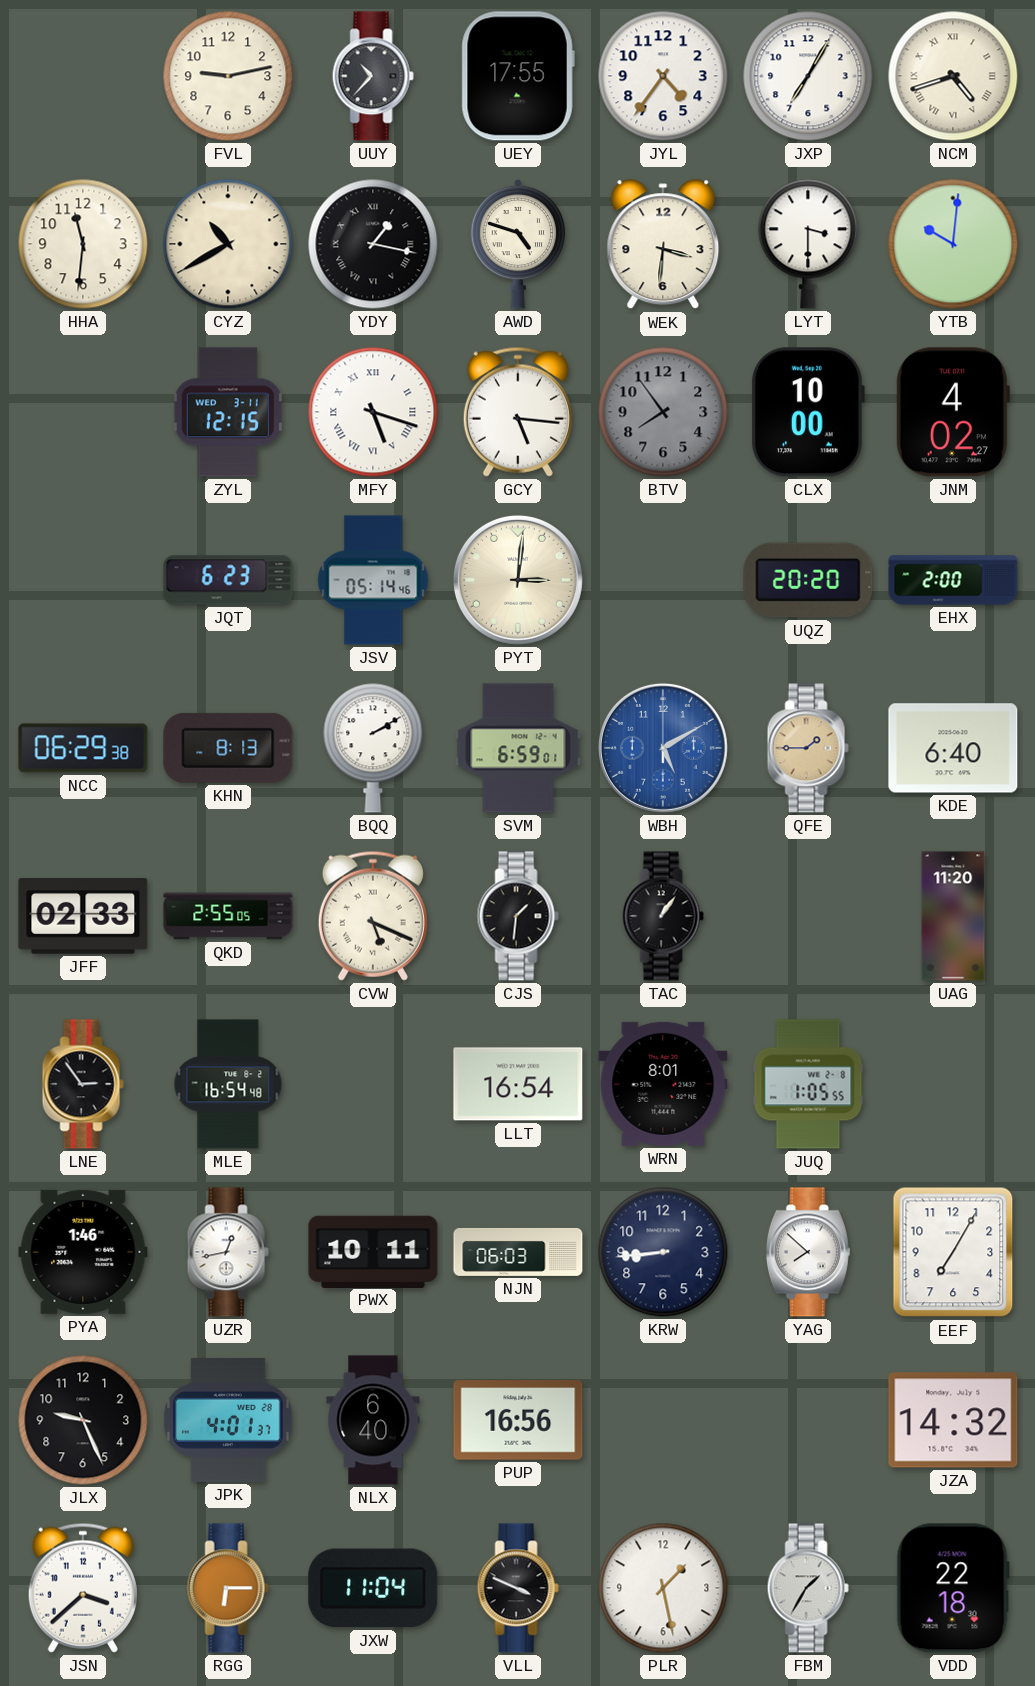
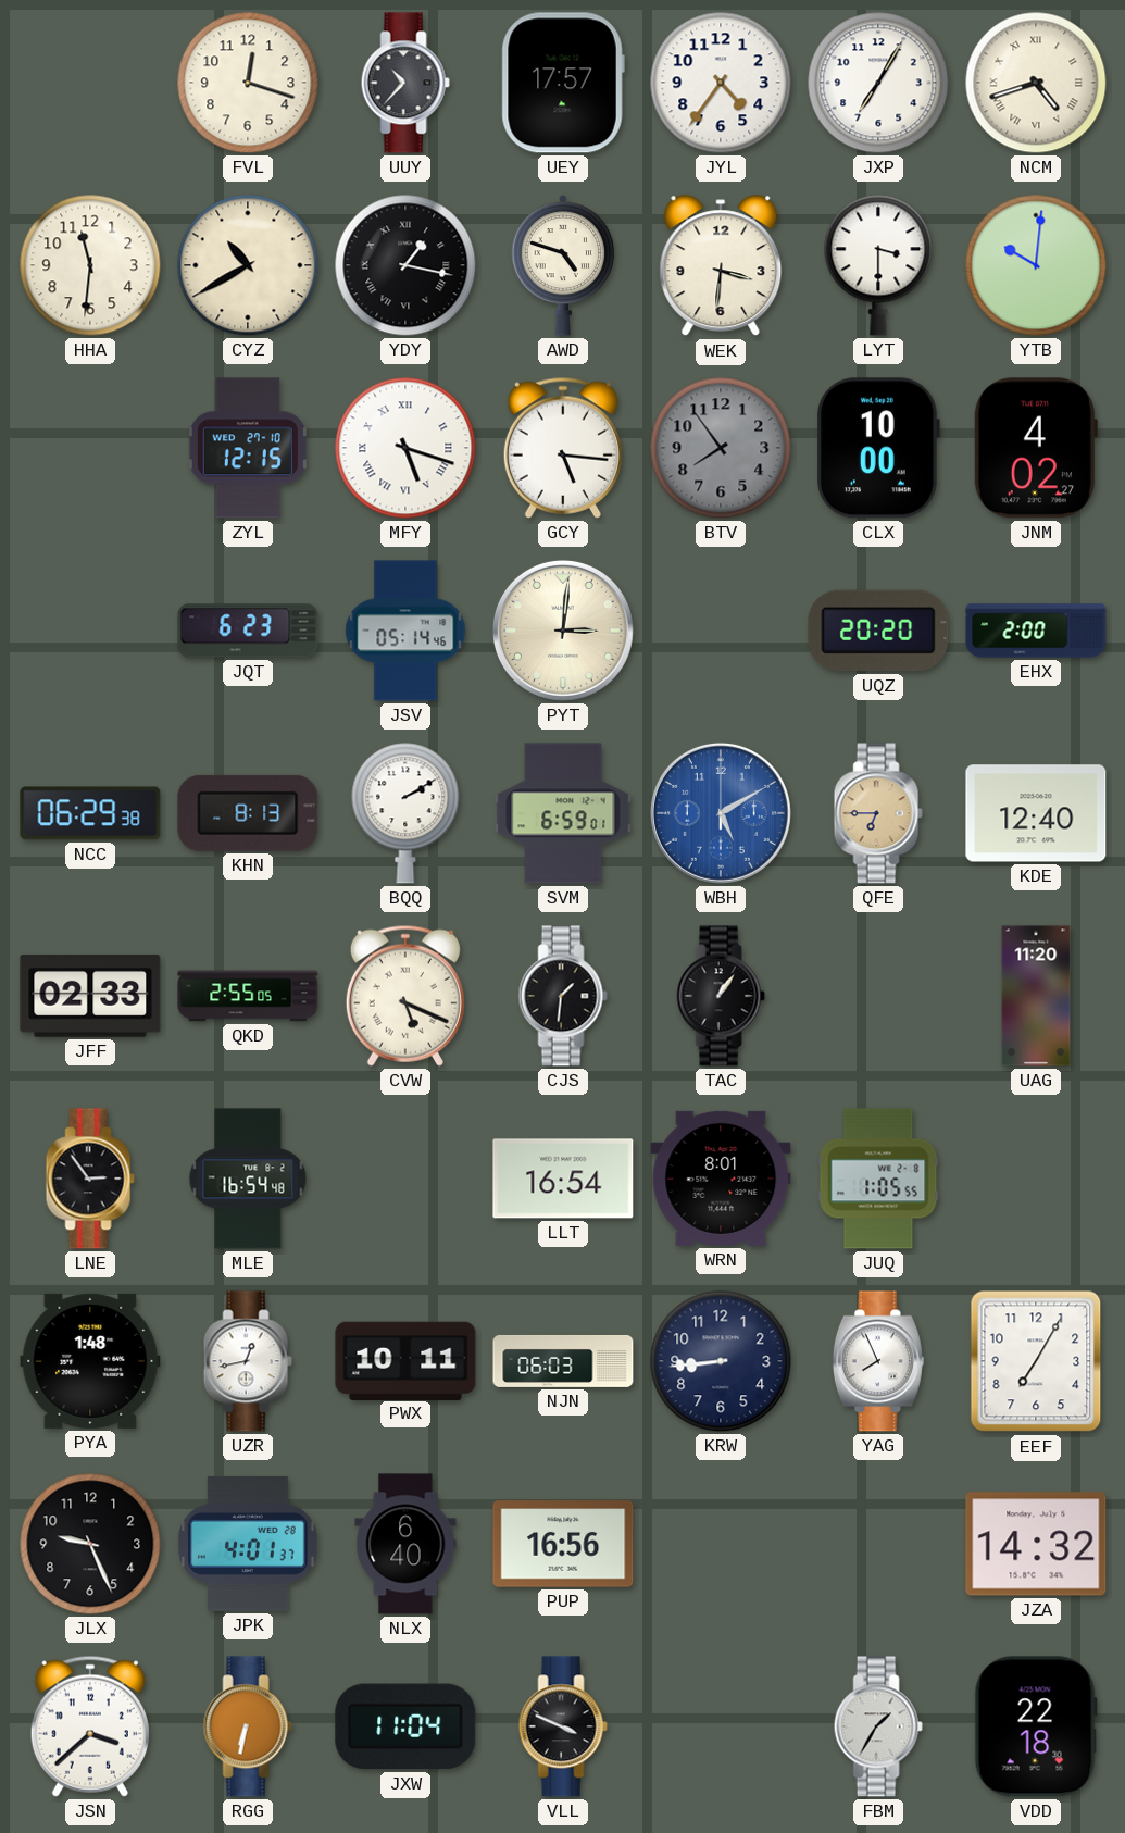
FVL: 9:13 -> 12:18
UEY: 17:55 -> 17:57
ZYL date: WED 3-11 -> WED 27-10
QFE: 1:45 -> 6:45
KDE: 6:40 -> 12:40
PYA: 1:46 -> 1:48
YAG: 7:52 -> 7:56
RGG: 6:15 -> 6:32
PLR: 1:28 -> none
